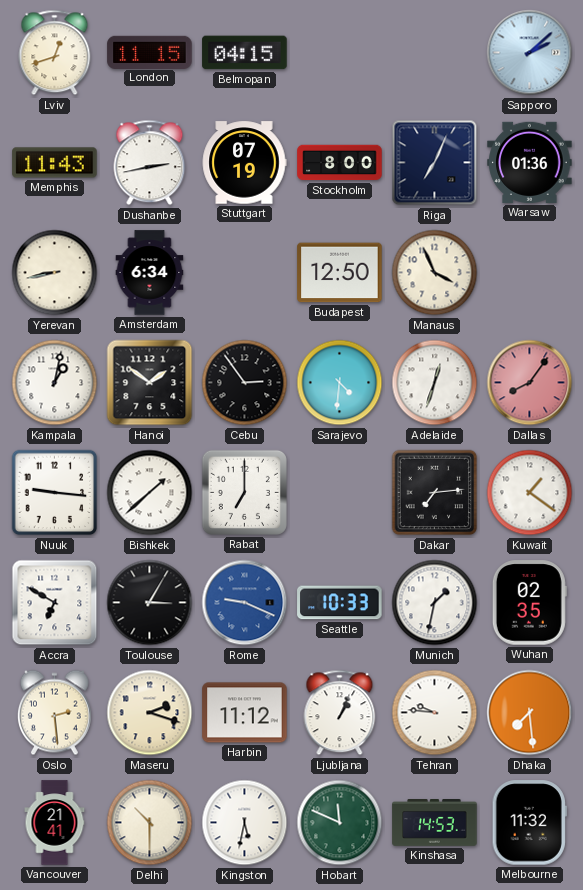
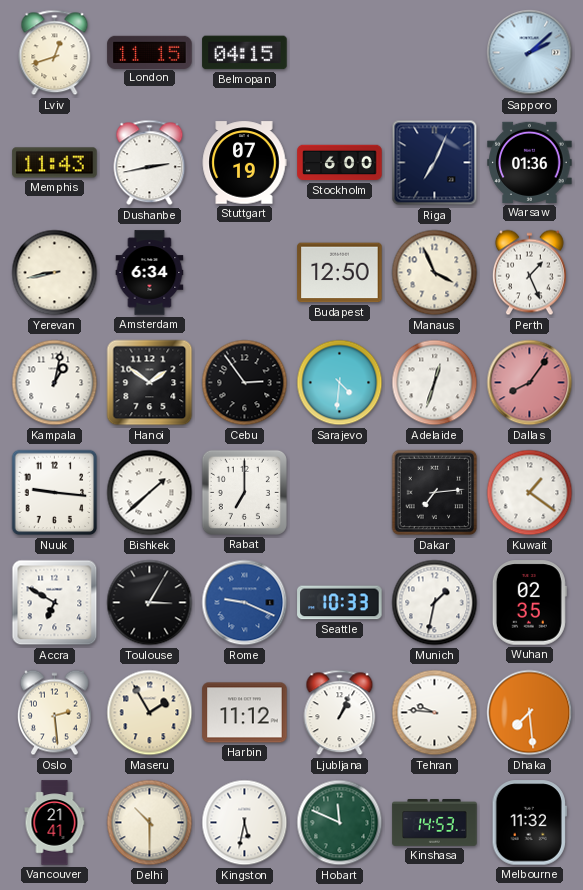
Stockholm: 8:00 -> 6:00
Perth: none -> 1:26
Maseru: 2:18 -> 1:55
